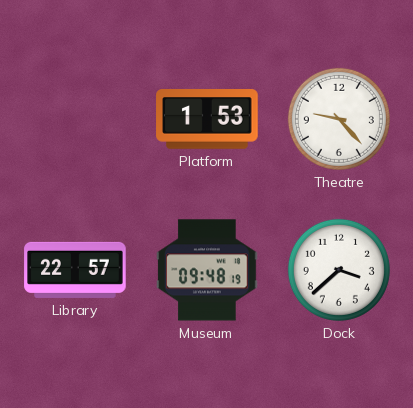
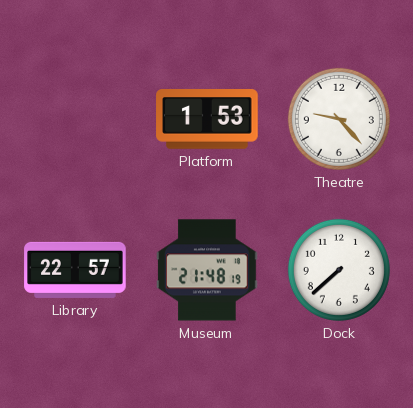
Museum: 09:48 -> 21:48
Dock: 3:38 -> 7:38
